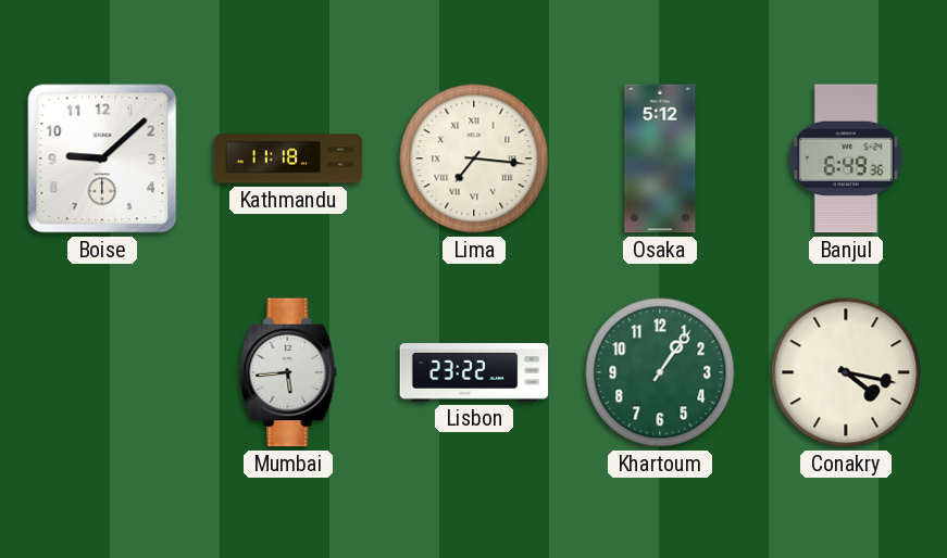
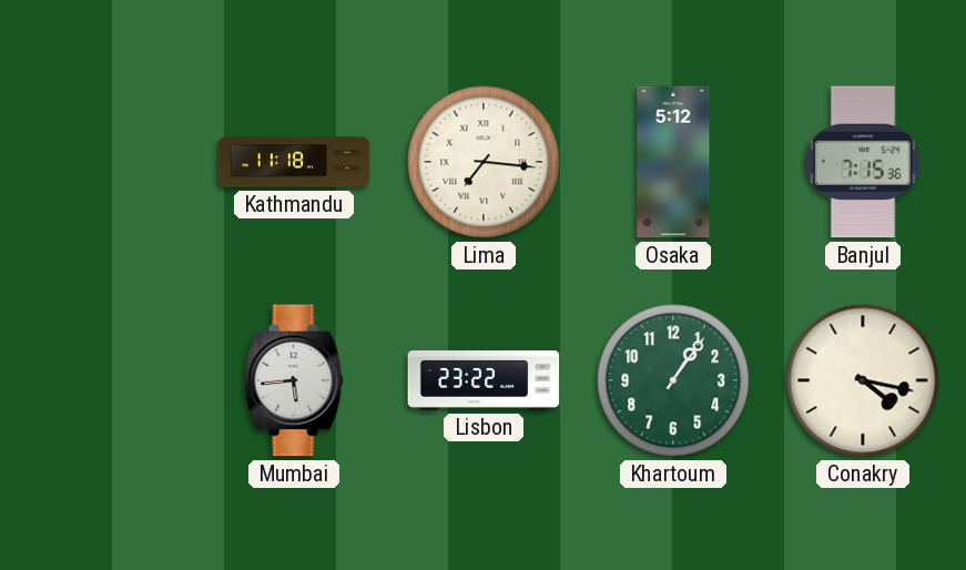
Boise: 9:08 -> none
Banjul: 6:49 -> 7:15
